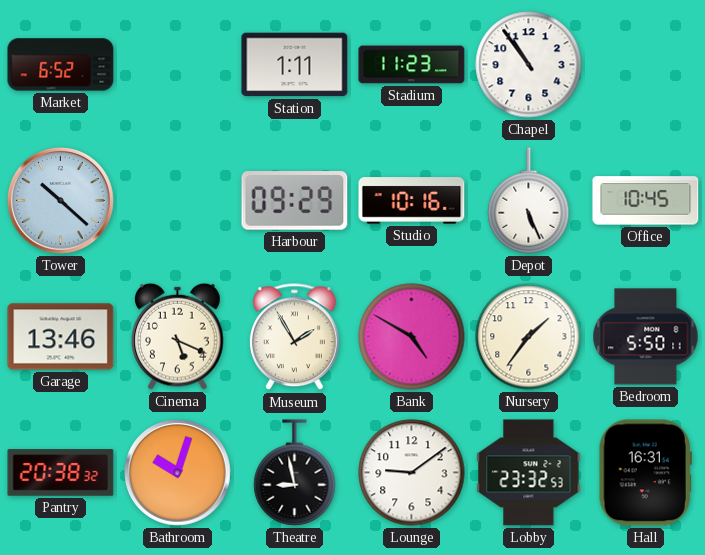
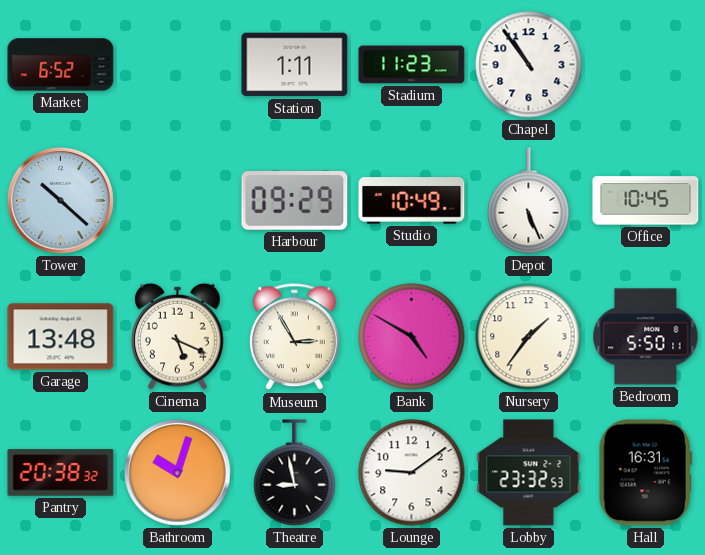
Studio: 10:16 -> 10:49
Garage: 13:46 -> 13:48
Museum: 1:55 -> 2:55
